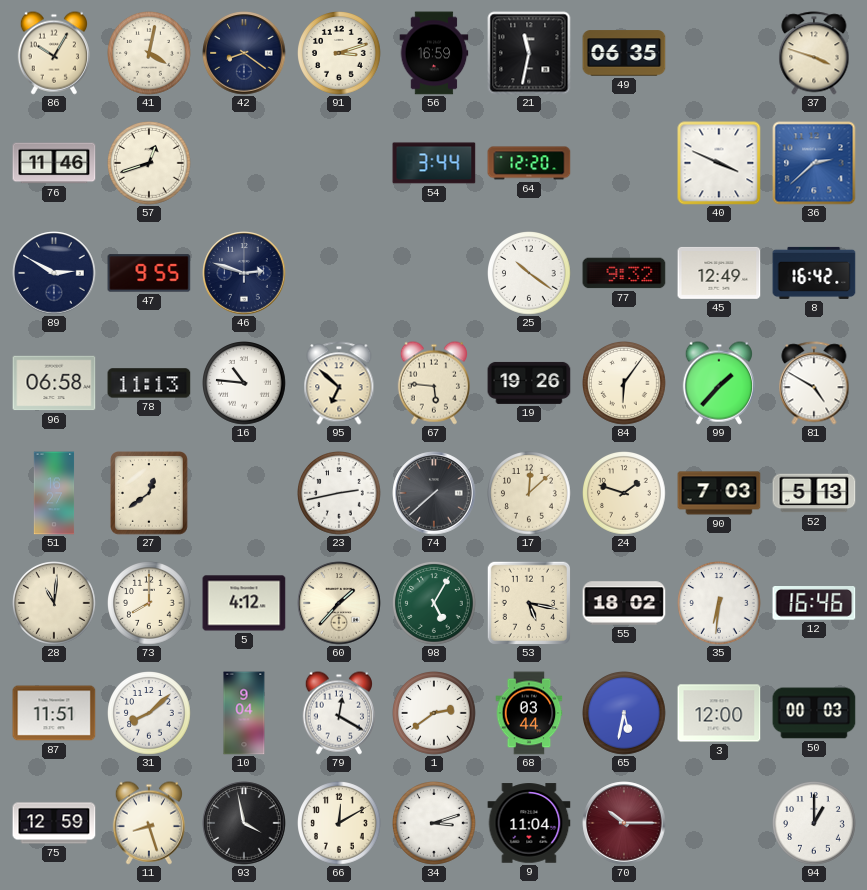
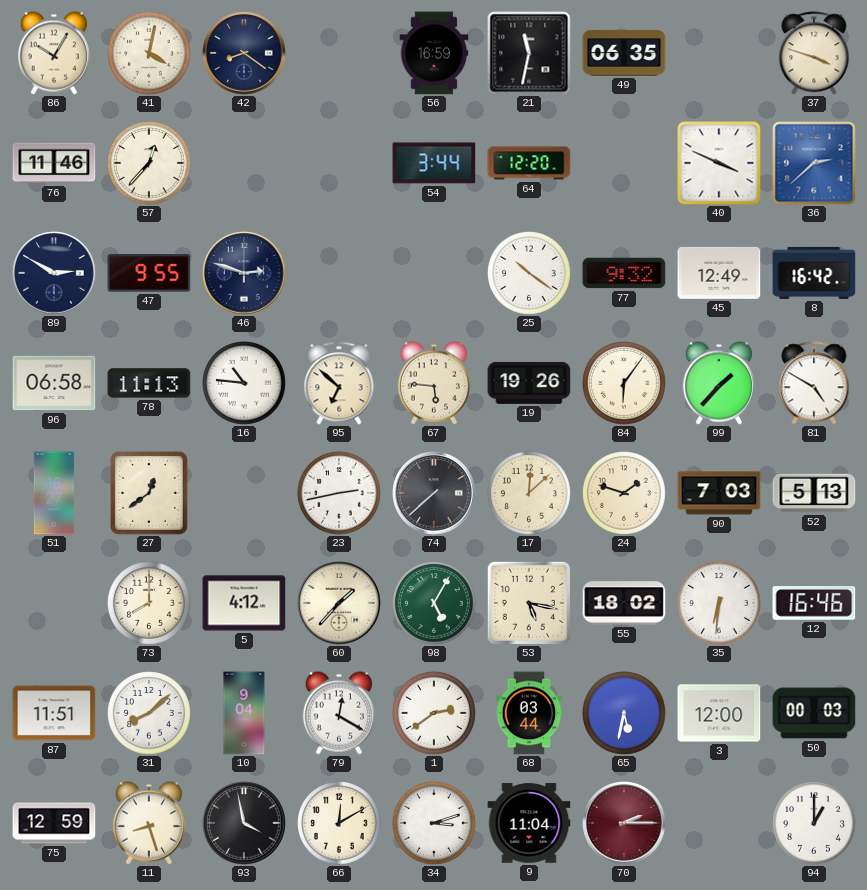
91: 3:12 -> none
57: 12:42 -> 12:37
28: 11:01 -> none
70: 10:15 -> 2:15
